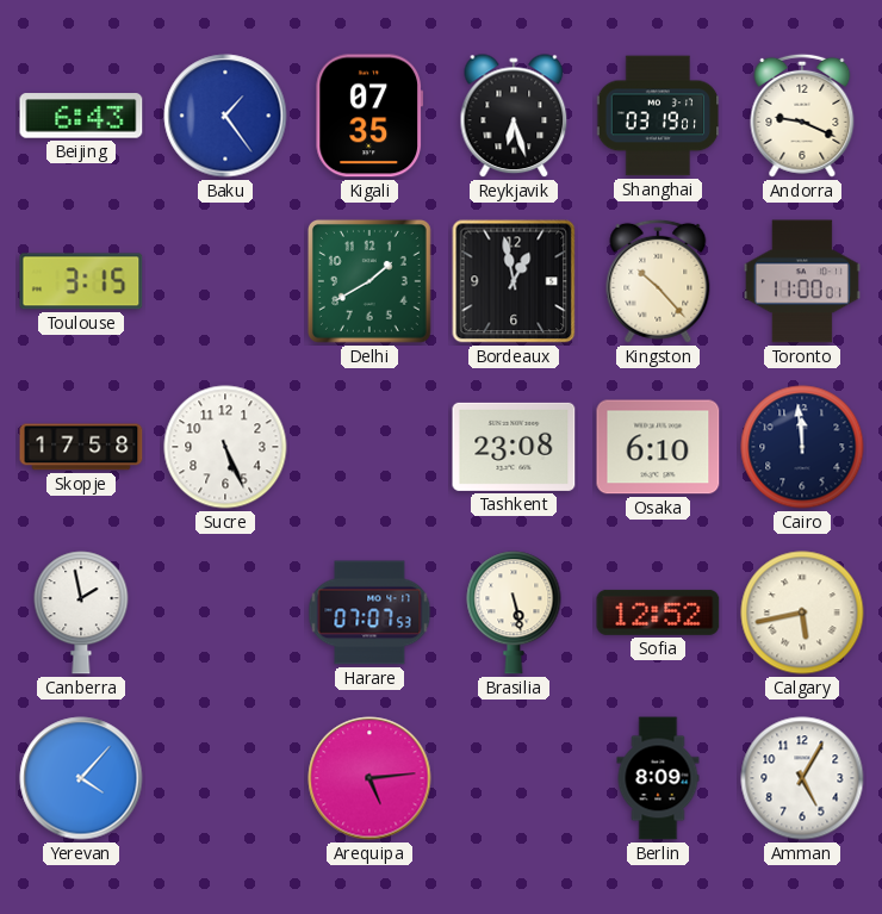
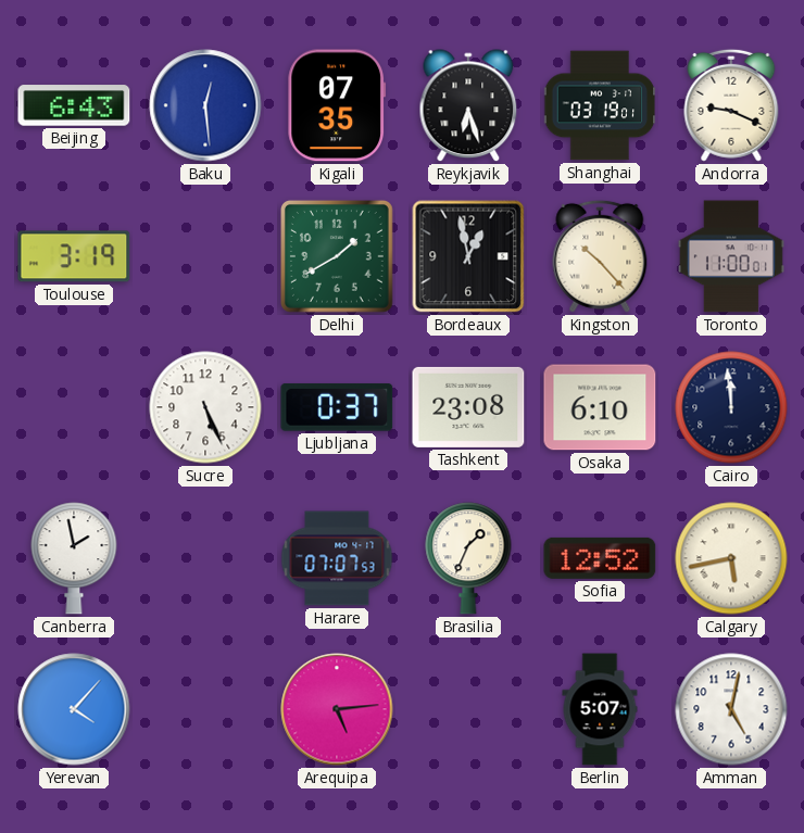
Baku: 1:24 -> 12:29
Toulouse: 3:15 -> 3:19
Skopje: 17:58 -> none
Ljubljana: none -> 0:37
Brasilia: 5:28 -> 1:34
Berlin: 8:09 -> 5:07
Amman: 5:05 -> 5:02
